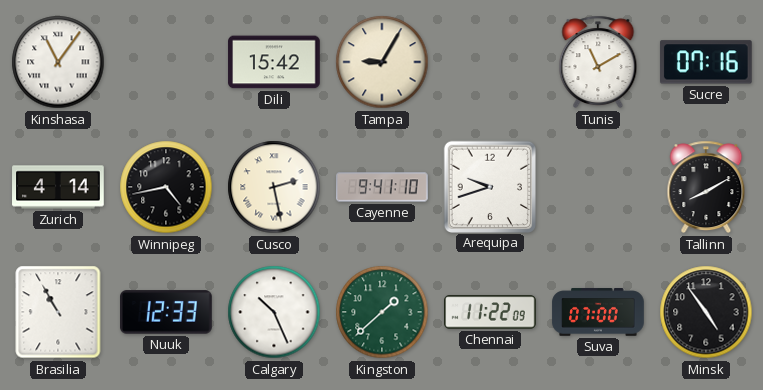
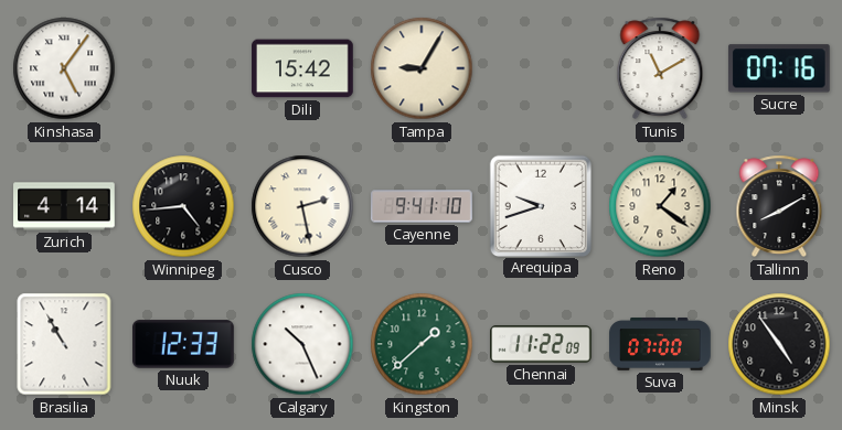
Kinshasa: 11:06 -> 5:06
Winnipeg: 4:43 -> 4:44
Reno: none -> 1:21
